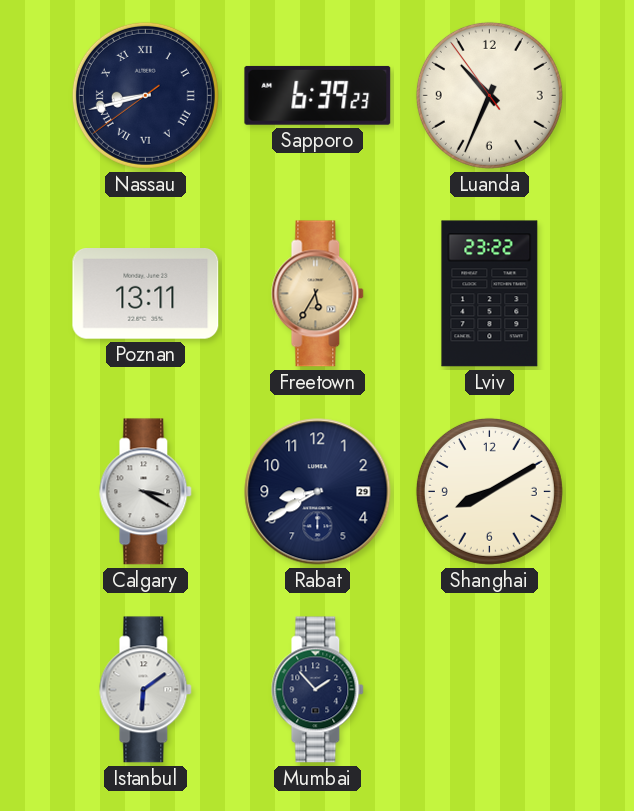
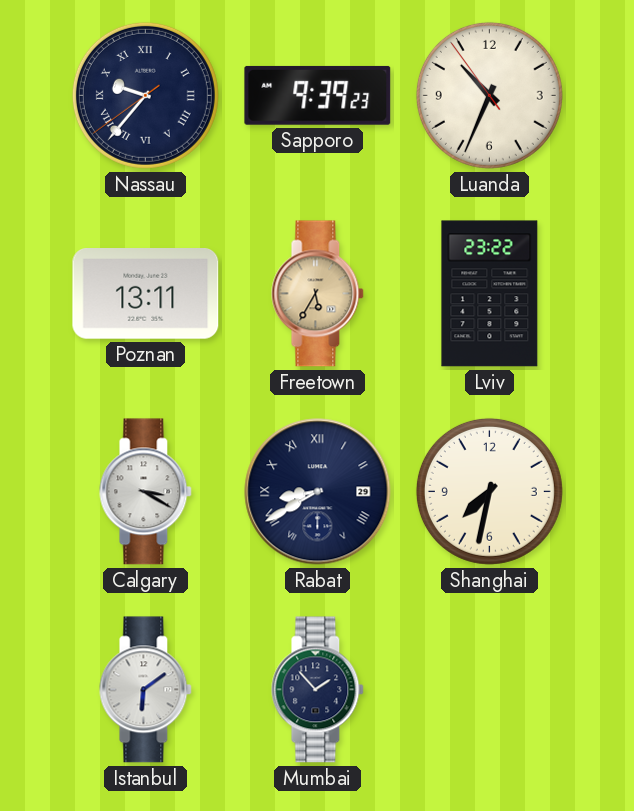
Nassau: 8:42 -> 9:36
Sapporo: 6:39 -> 9:39
Rabat numerals: Arabic -> Roman
Shanghai: 8:10 -> 7:32
